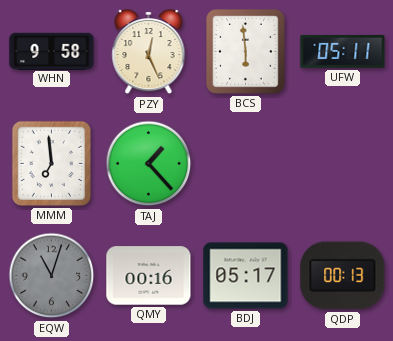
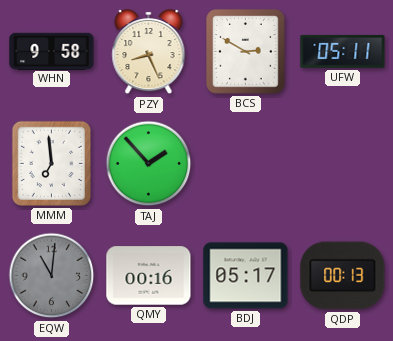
PZY: 12:26 -> 8:26
BCS: 5:59 -> 2:50
TAJ: 1:23 -> 1:53
EQW: 11:03 -> 11:01
